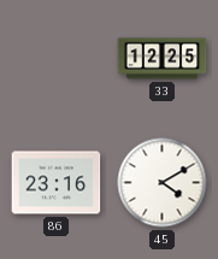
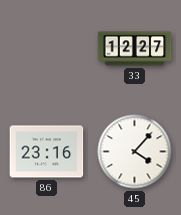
33: 12:25 -> 12:27
45: 4:10 -> 4:07
